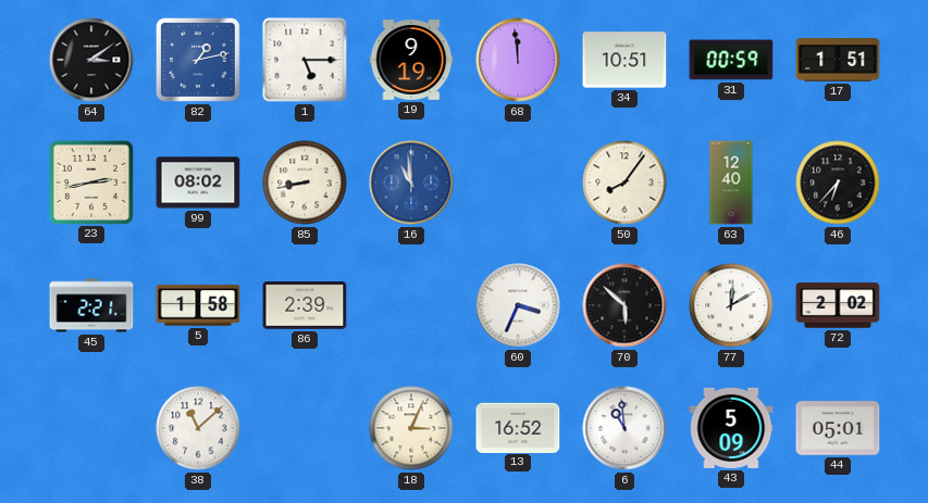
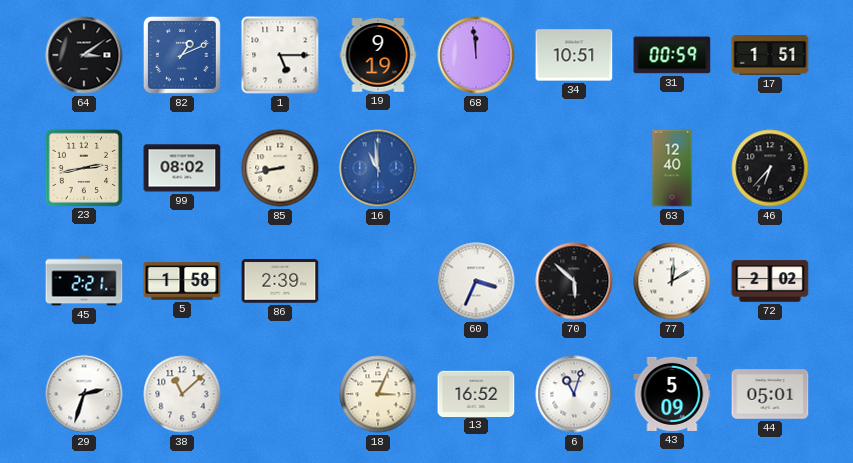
82: 1:13 -> 1:11
50: 8:06 -> none
29: none -> 2:33
6: 10:59 -> 11:03
